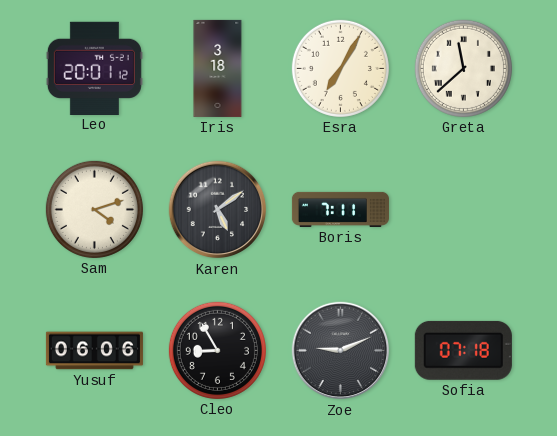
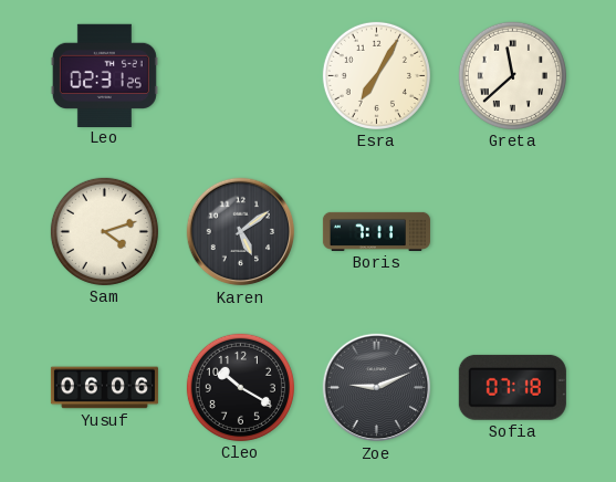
Leo: 20:01 -> 02:31
Iris: 3:18 -> none
Cleo: 8:55 -> 10:20
